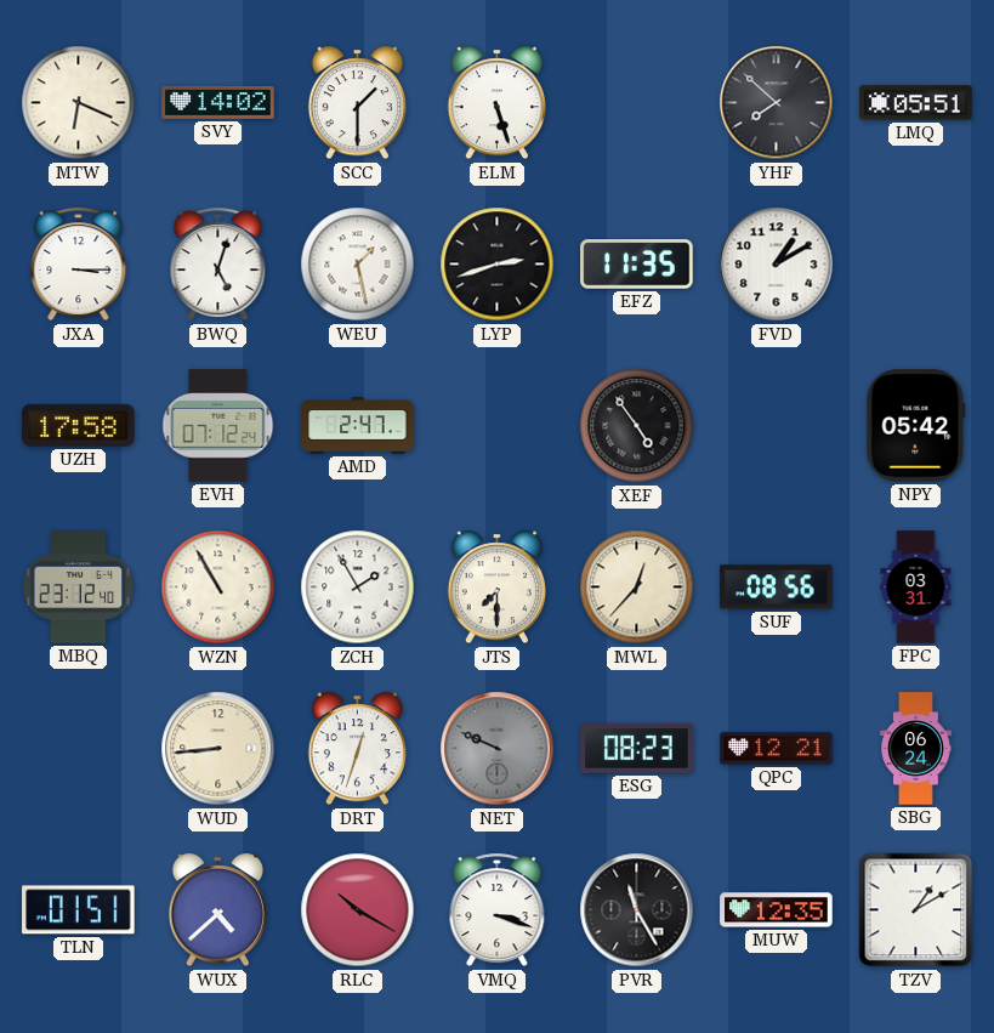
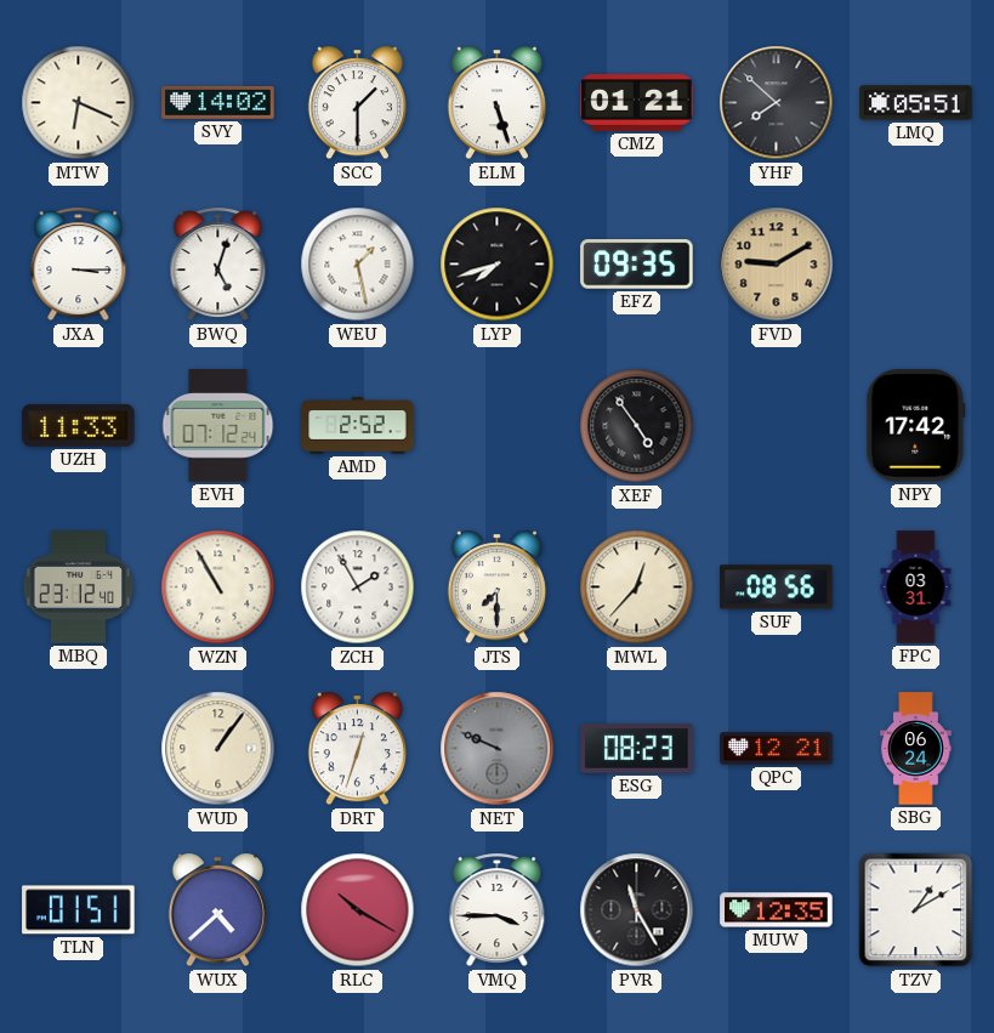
CMZ: none -> 01:21
LYP: 2:42 -> 7:42
EFZ: 11:35 -> 09:35
FVD: 1:10 -> 9:10
FVD dial: white -> champagne
UZH: 17:58 -> 11:33
AMD: 2:47 -> 2:52
NPY: 05:42 -> 17:42
WUD: 8:44 -> 1:06
VMQ: 3:18 -> 3:45
